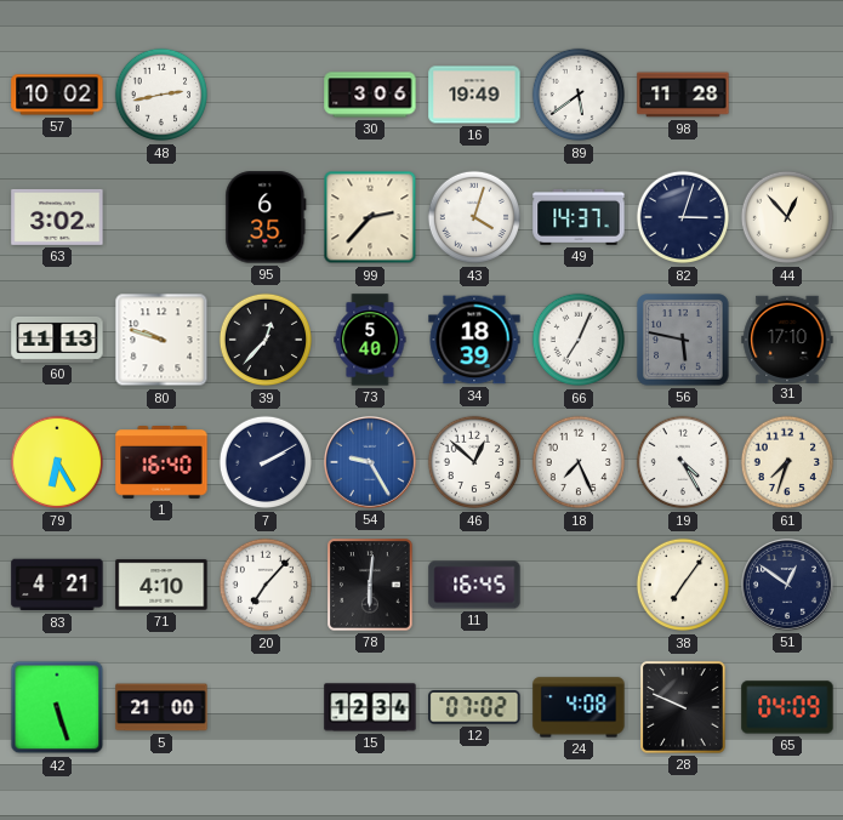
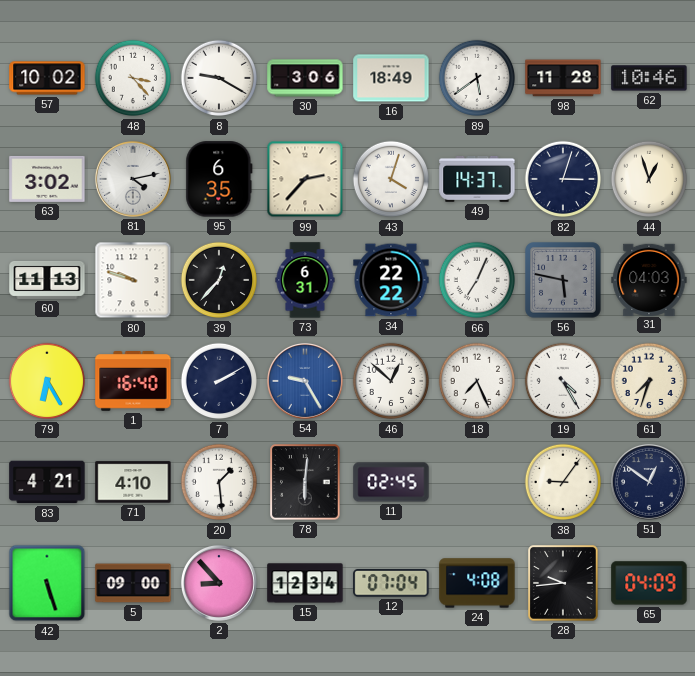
48: 2:43 -> 3:23
8: none -> 9:20
16: 19:49 -> 18:49
62: none -> 10:46
81: none -> 4:13
44: 12:53 -> 12:57
73: 5:40 -> 6:31
34: 18:39 -> 22:22
31: 17:10 -> 04:03
20: 7:07 -> 1:29
11: 16:45 -> 02:45
38: 7:06 -> 9:06
5: 21:00 -> 09:00
2: none -> 8:53
12: 07:02 -> 07:04
28: 9:49 -> 9:44
